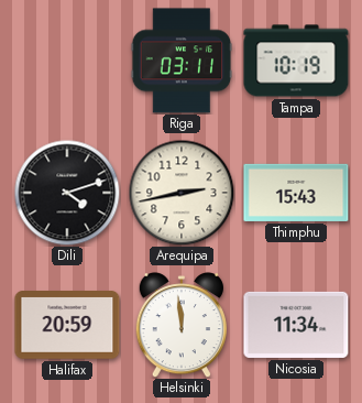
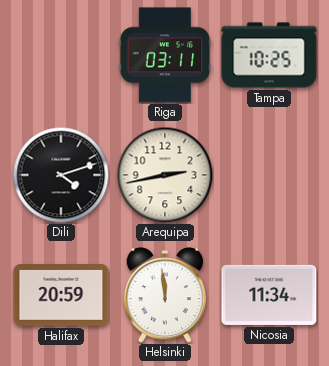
Tampa: 10:19 -> 10:25
Thimphu: 15:43 -> none
